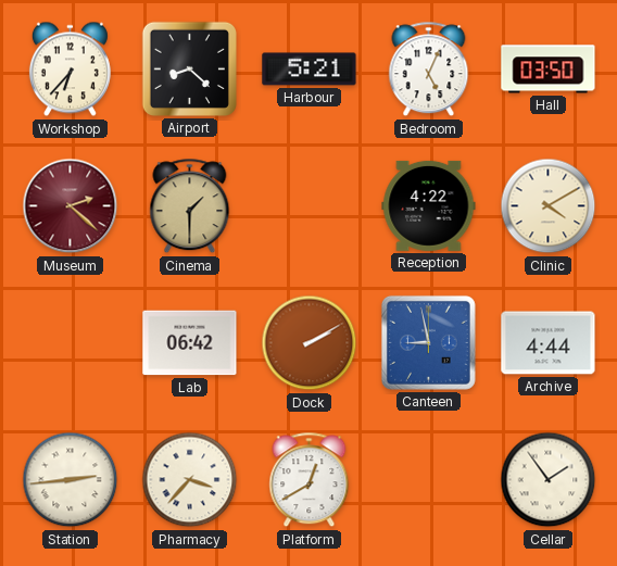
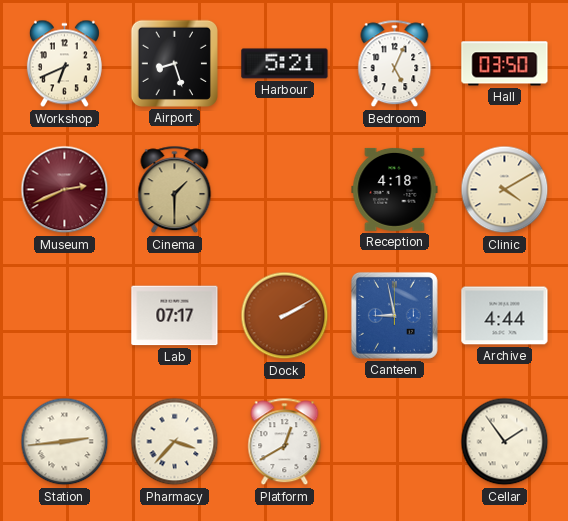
Workshop: 6:37 -> 6:41
Airport: 8:22 -> 8:27
Museum: 2:22 -> 2:41
Reception: 4:22 -> 4:18
Lab: 06:42 -> 07:17
